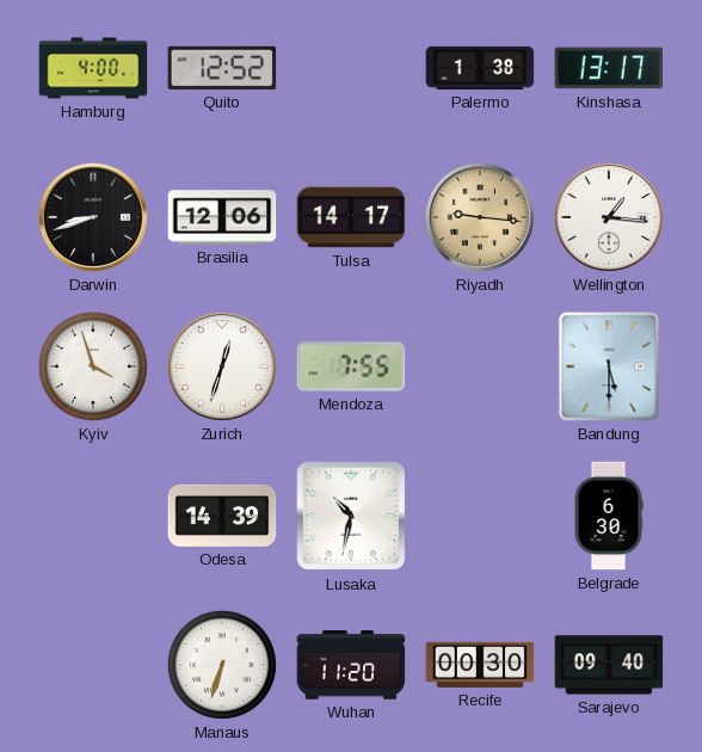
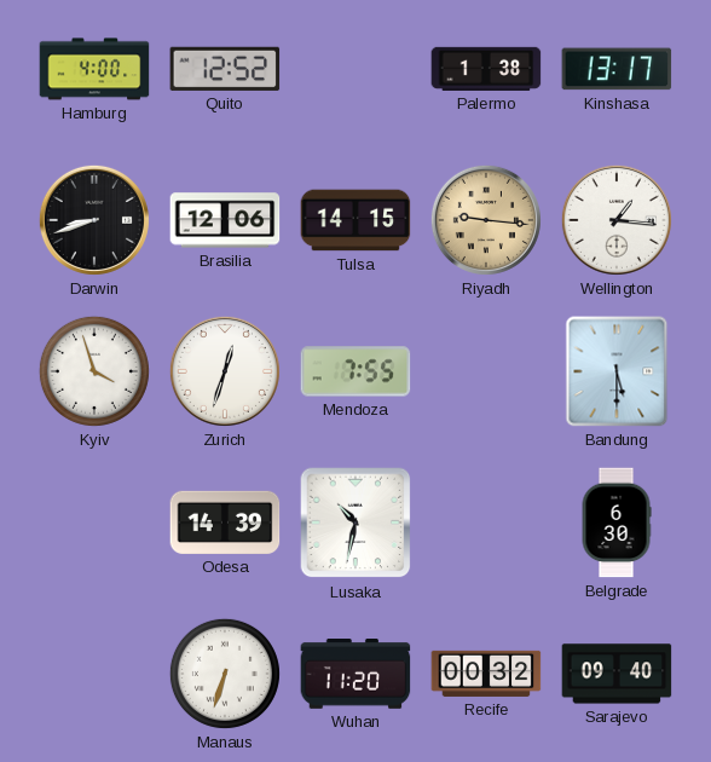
Tulsa: 14:17 -> 14:15
Recife: 00:30 -> 00:32
